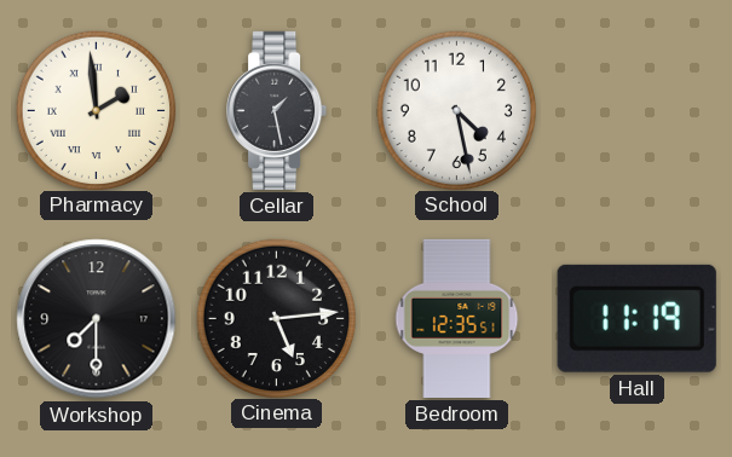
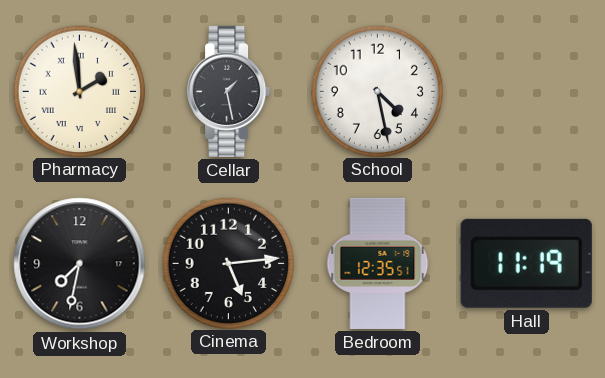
Workshop: 7:30 -> 7:32
